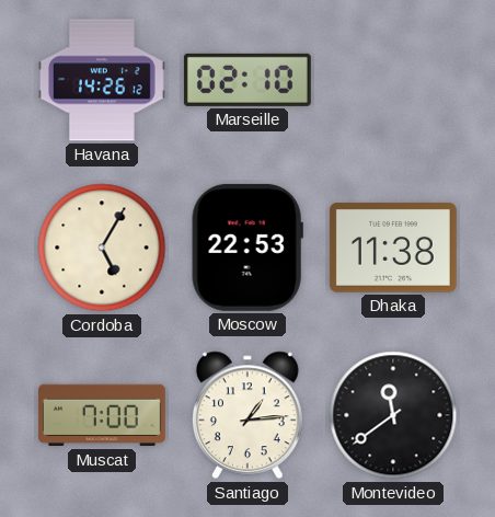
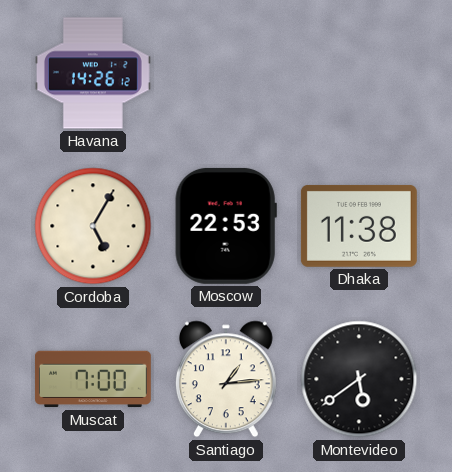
Marseille: 02:10 -> none
Montevideo: 11:39 -> 5:39
